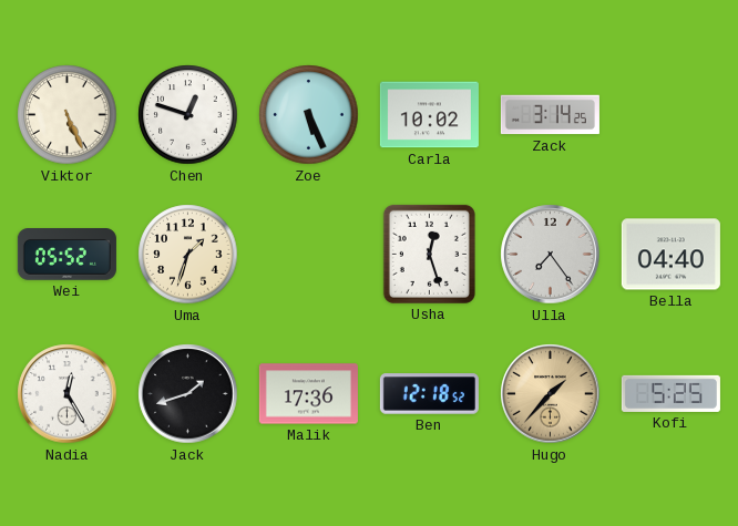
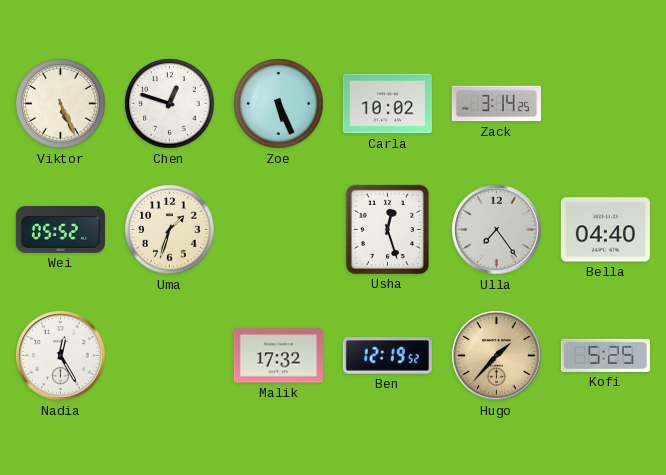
Jack: 1:42 -> none
Malik: 17:36 -> 17:32
Ben: 12:18 -> 12:19
